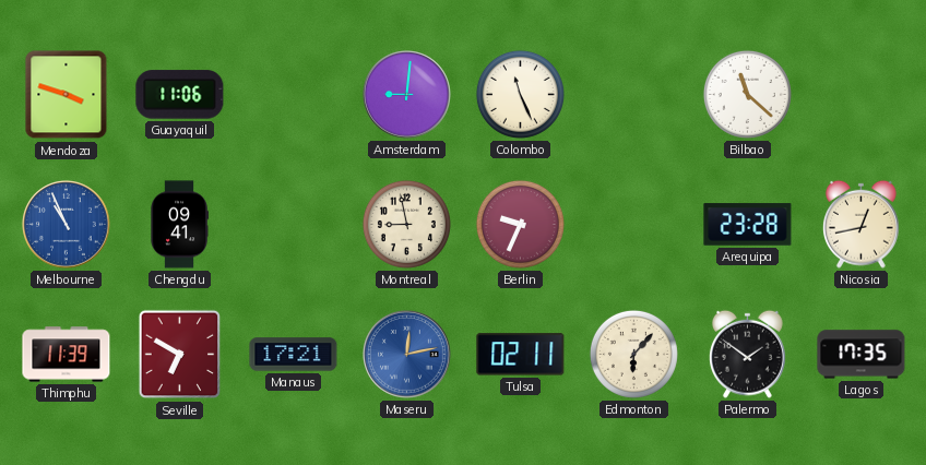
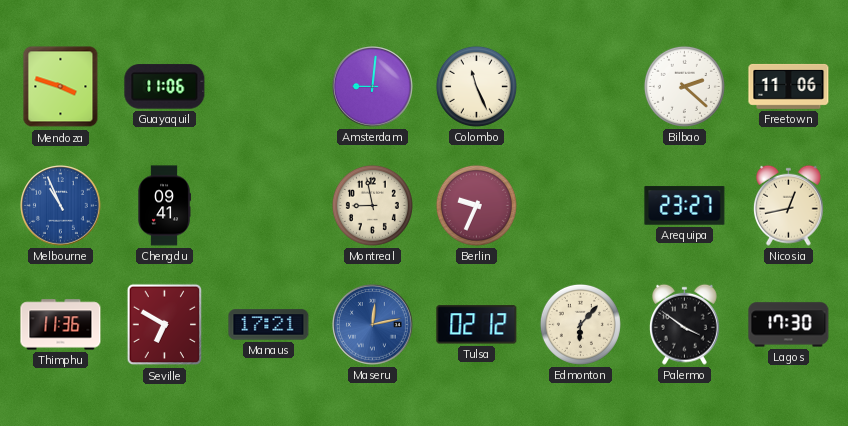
Bilbao: 11:22 -> 2:22
Freetown: none -> 11:06
Arequipa: 23:28 -> 23:27
Thimphu: 11:39 -> 11:36
Tulsa: 02:11 -> 02:12
Palermo: 1:51 -> 3:51
Lagos: 17:35 -> 17:30
